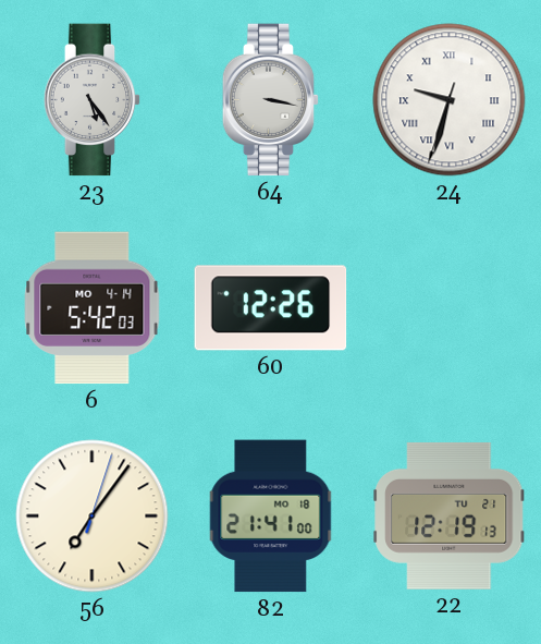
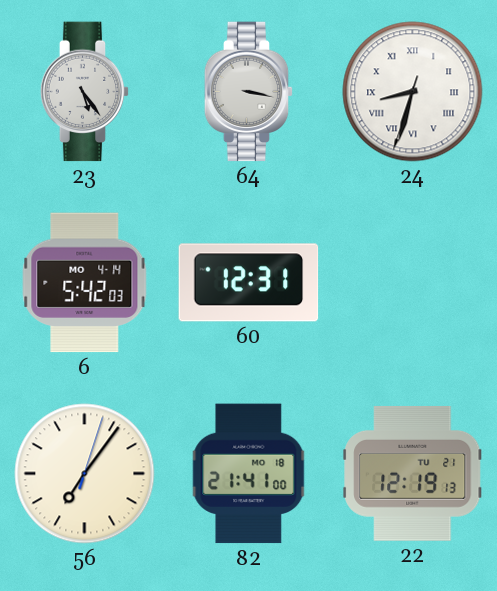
24: 9:32 -> 8:32
60: 12:26 -> 12:31
